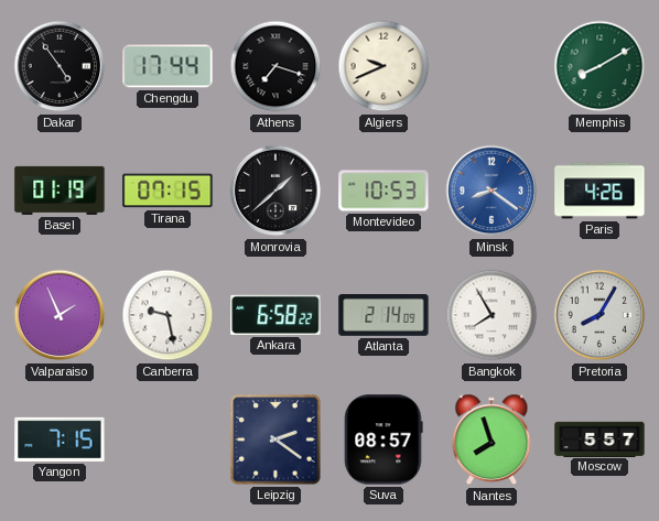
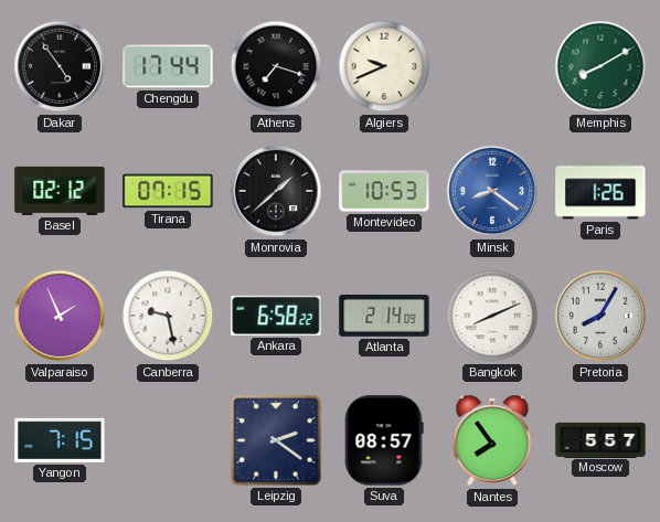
Basel: 01:19 -> 02:12
Paris: 4:26 -> 1:26
Bangkok: 7:55 -> 8:11
Nantes: 7:57 -> 7:54
